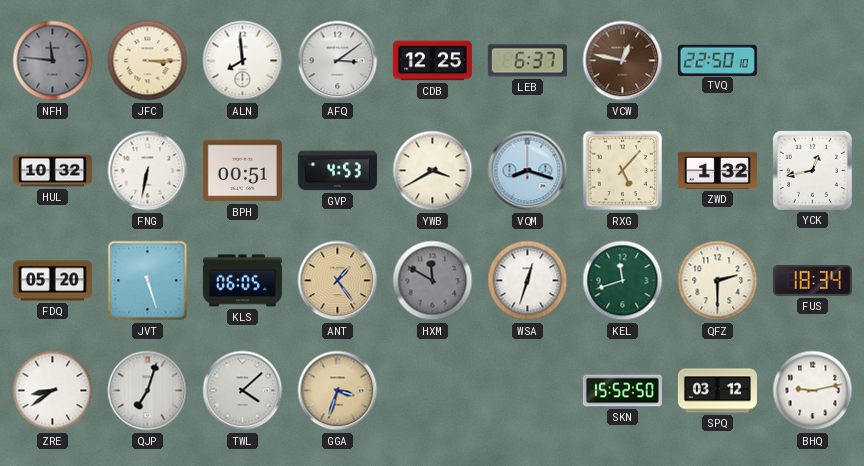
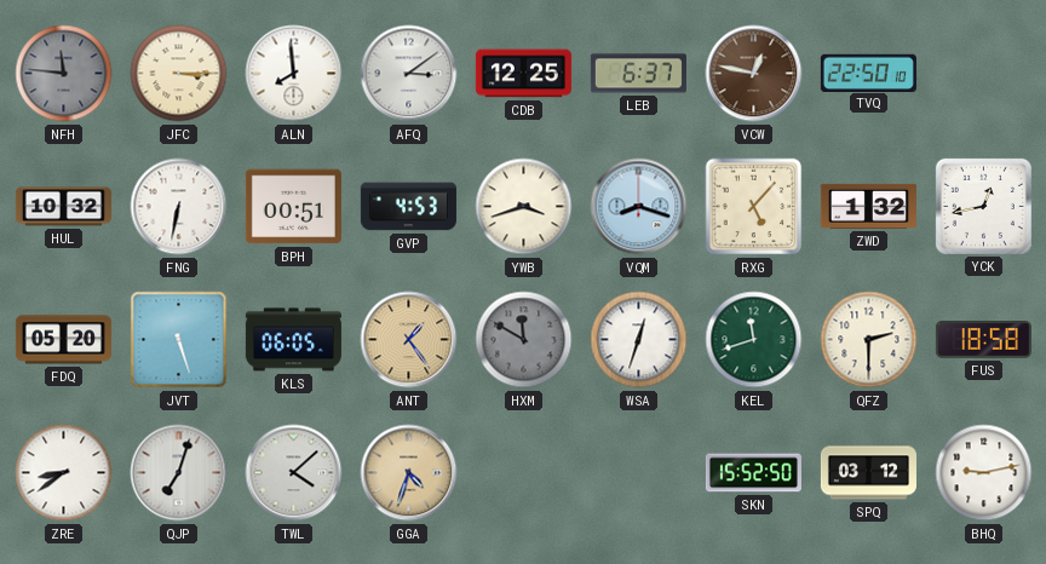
YWB: 3:40 -> 3:42
FUS: 18:34 -> 18:58
GGA: 3:33 -> 4:33
